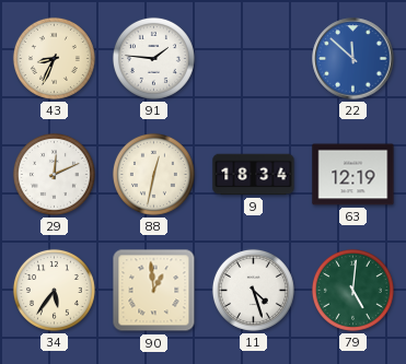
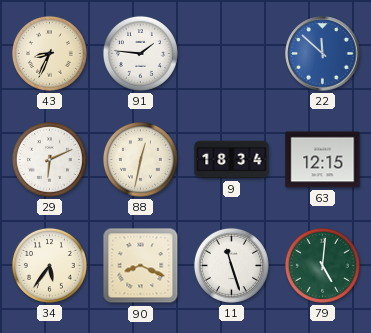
29: 12:11 -> 6:11
63: 12:19 -> 12:15
90: 12:59 -> 8:19
11: 4:27 -> 11:27
